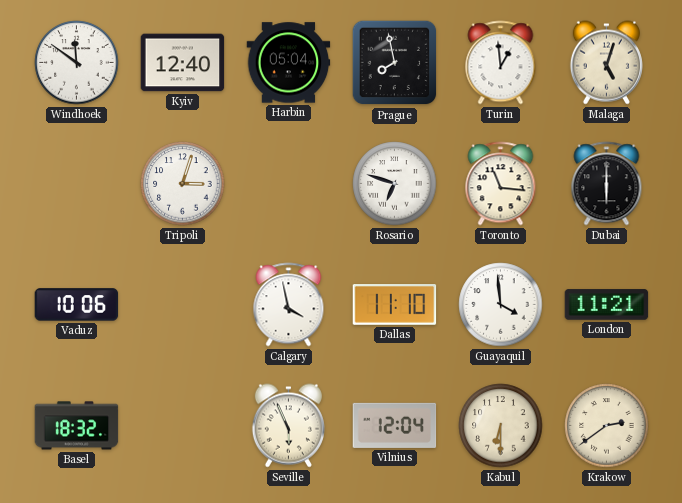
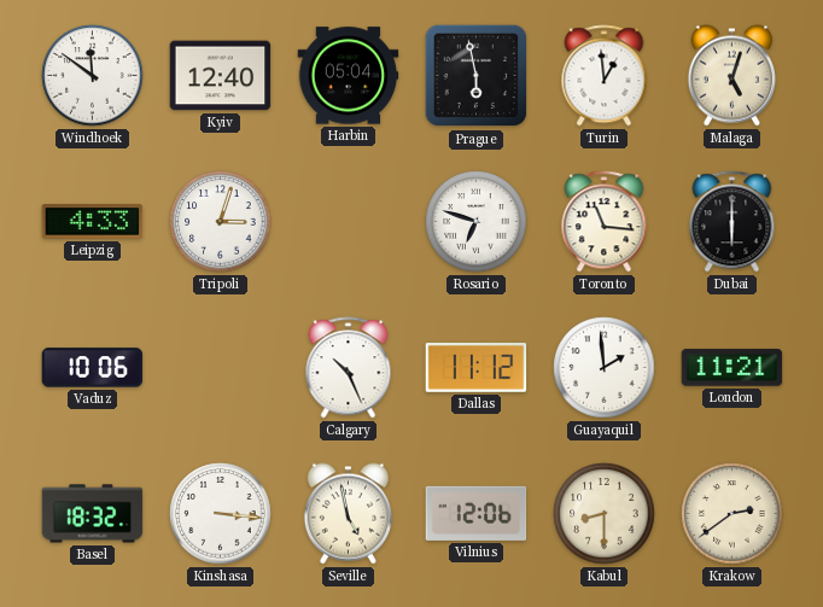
Prague: 7:58 -> 5:58
Leipzig: none -> 4:33
Calgary: 3:58 -> 10:26
Dallas: 11:10 -> 11:12
Guayaquil: 3:59 -> 1:59
Kinshasa: none -> 3:16
Seville: 5:56 -> 4:58
Vilnius: 12:04 -> 12:06
Kabul: 6:30 -> 8:30
